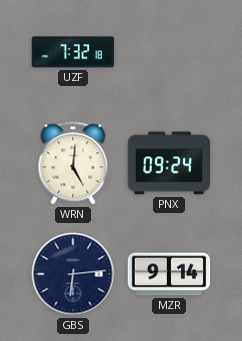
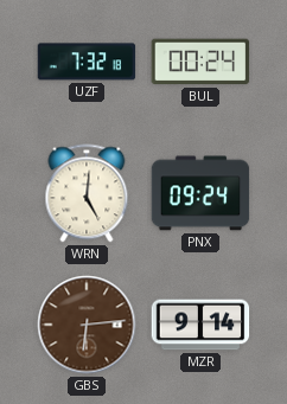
BUL: none -> 00:24
GBS dial: navy -> brown
